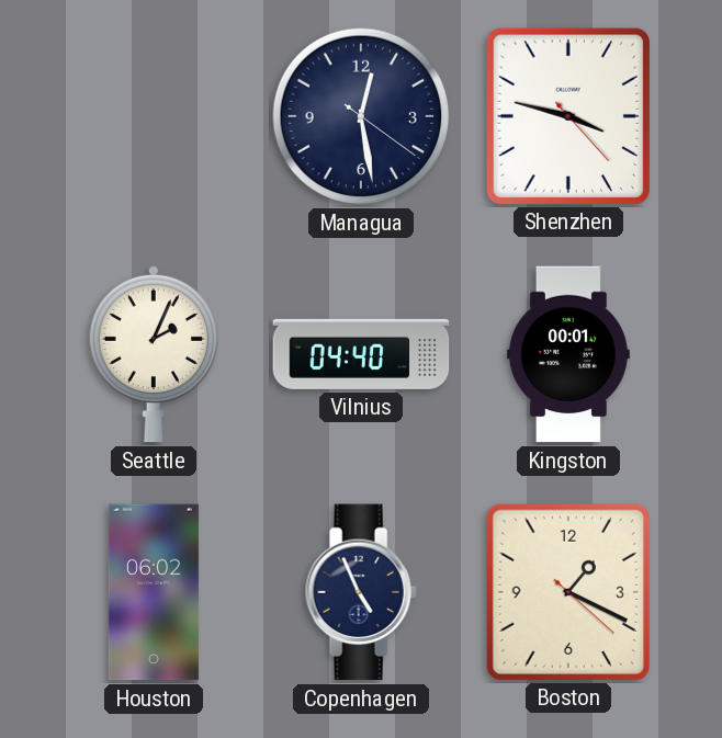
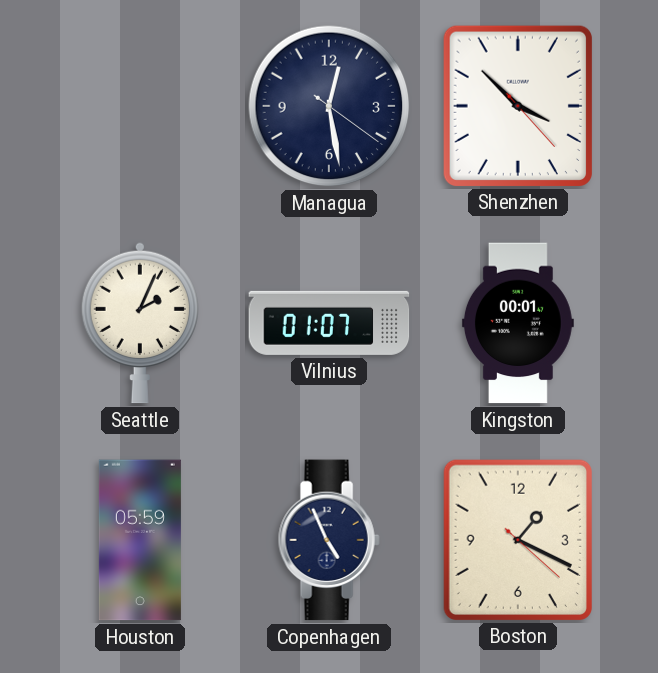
Shenzhen: 3:47 -> 3:52
Vilnius: 04:40 -> 01:07
Houston: 06:02 -> 05:59
